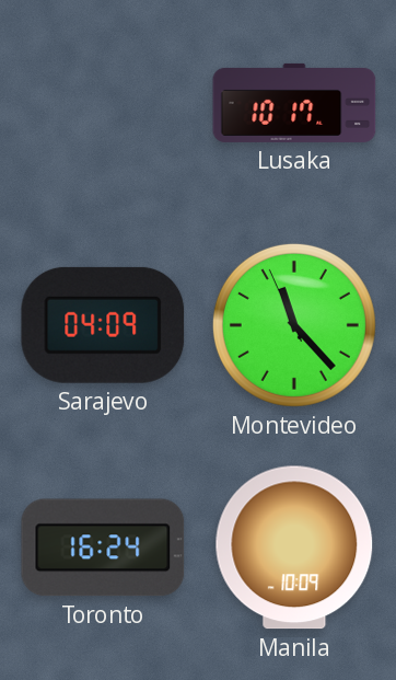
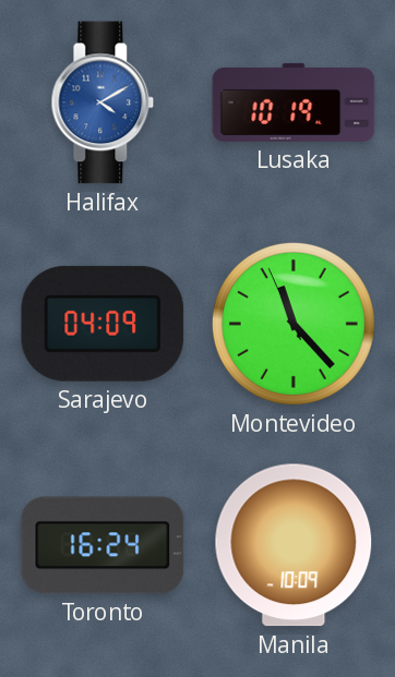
Halifax: none -> 4:10
Lusaka: 10:17 -> 10:19
